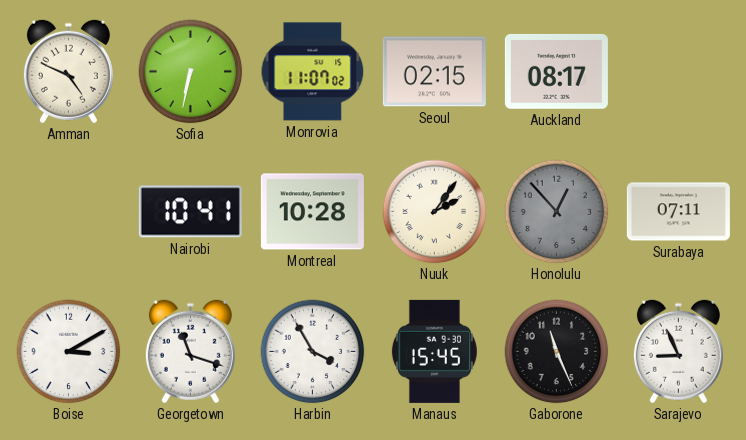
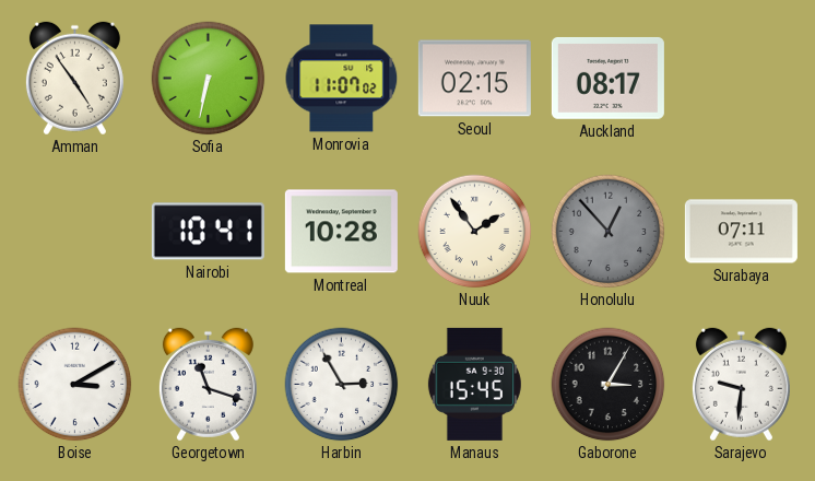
Amman: 4:49 -> 4:54
Nuuk: 2:06 -> 1:54
Harbin: 3:55 -> 2:55
Gaborone: 11:26 -> 3:05
Sarajevo: 8:56 -> 9:31
